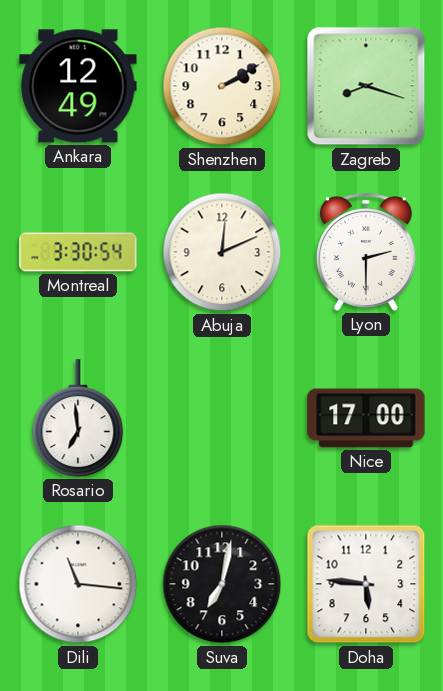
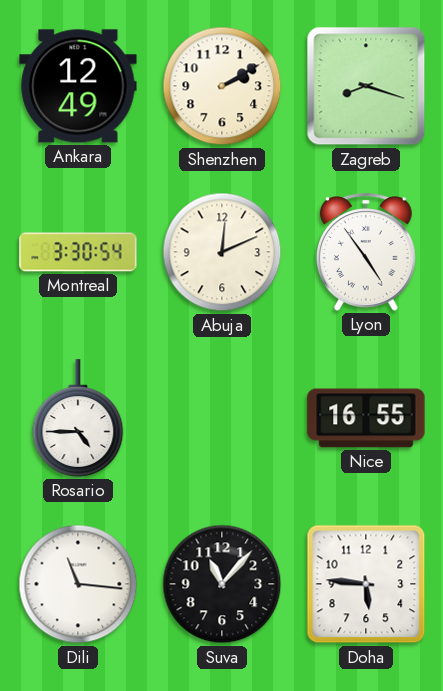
Lyon: 2:30 -> 4:54
Rosario: 6:59 -> 4:45
Nice: 17:00 -> 16:55
Suva: 7:02 -> 11:07
